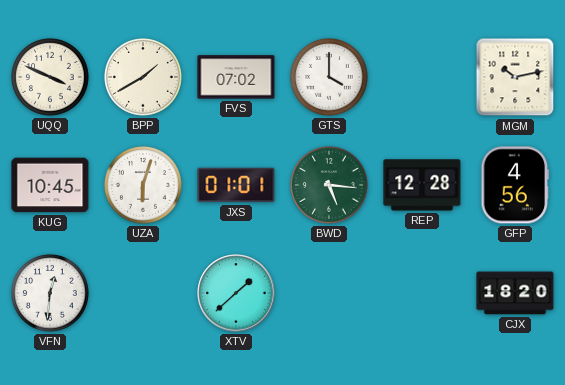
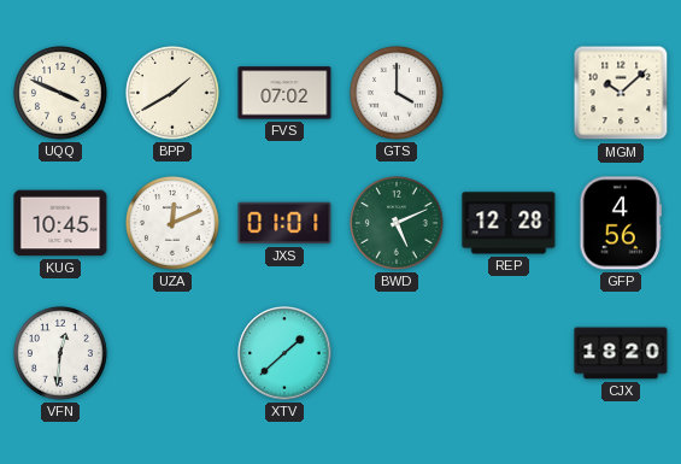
MGM: 10:13 -> 10:08
UZA: 6:03 -> 12:11
BWD: 5:16 -> 5:11
